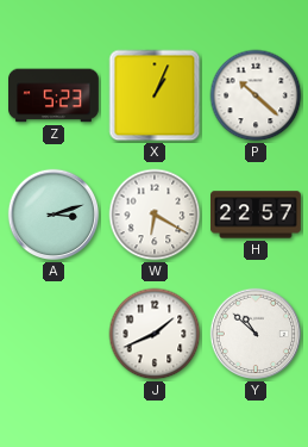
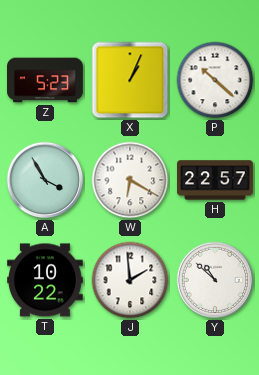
A: 3:12 -> 3:55
T: none -> 10:22
J: 1:41 -> 1:59
